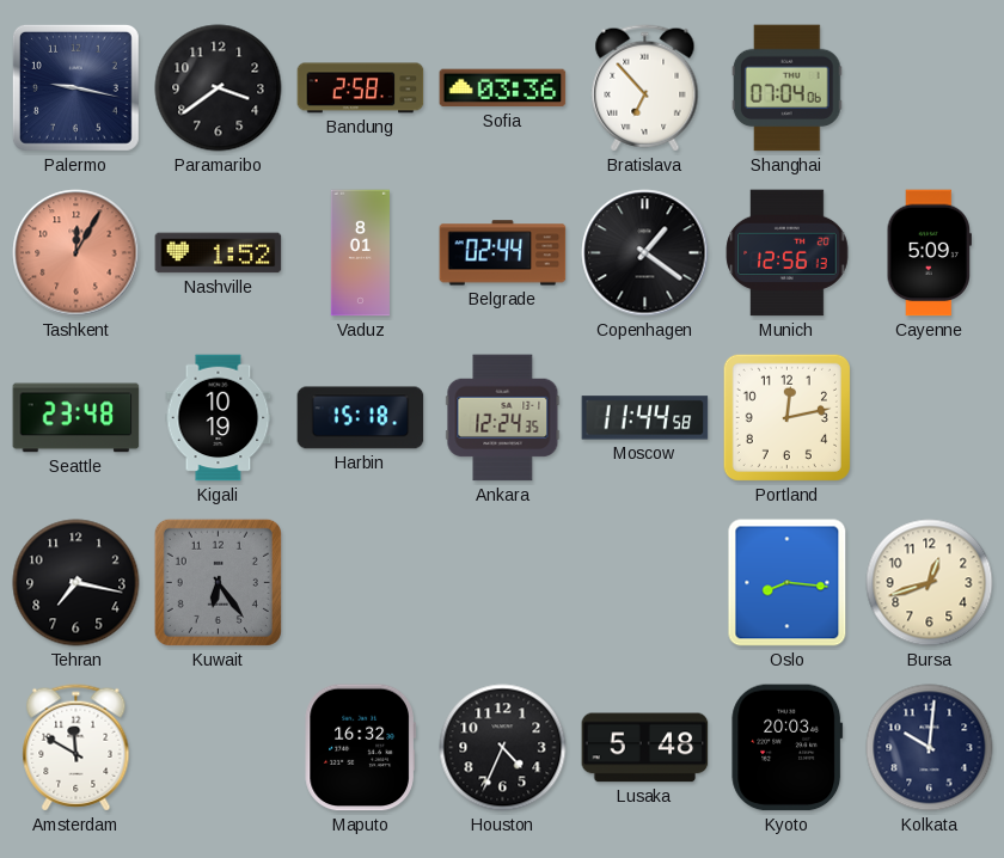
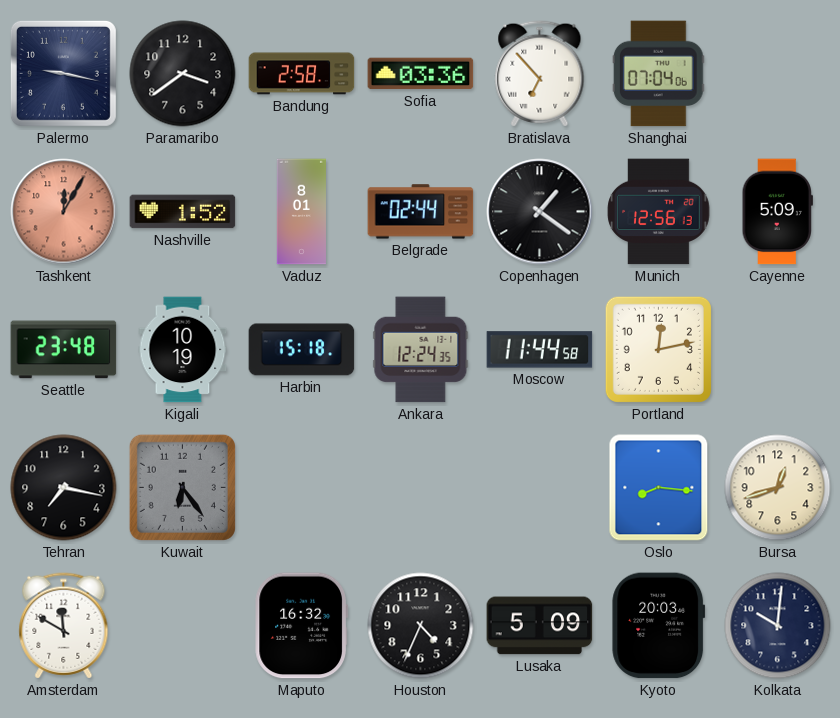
Lusaka: 5:48 -> 5:09
